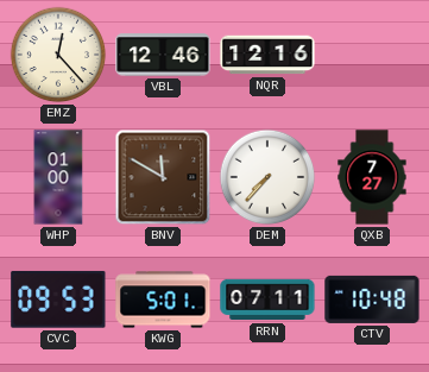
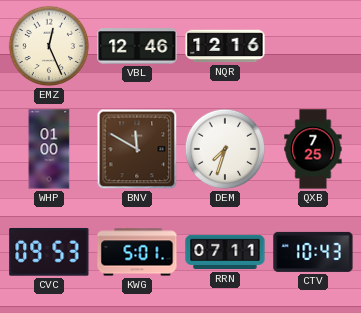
EMZ: 12:23 -> 12:26
DEM: 7:37 -> 7:33
QXB: 7:27 -> 7:25
CTV: 10:48 -> 10:43
